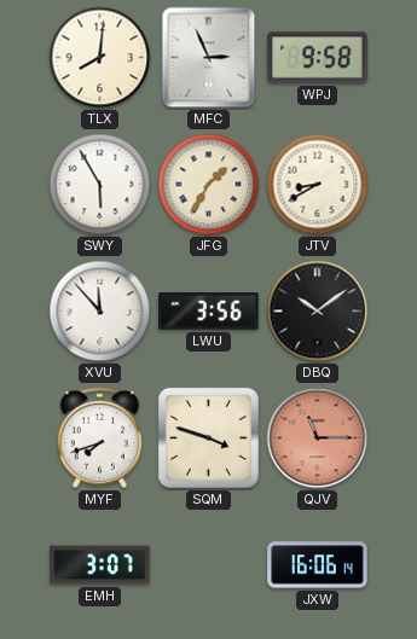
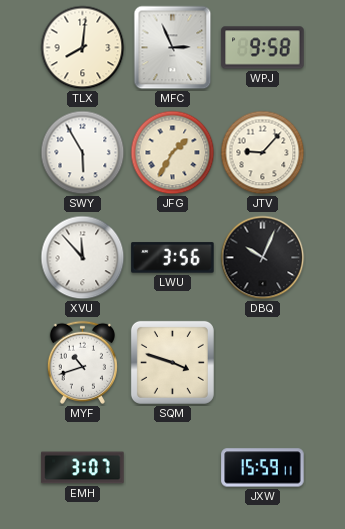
JTV: 8:40 -> 9:07
DBQ: 10:09 -> 10:04
MYF: 7:42 -> 10:42
QJV: 11:15 -> none
JXW: 16:06 -> 15:59
